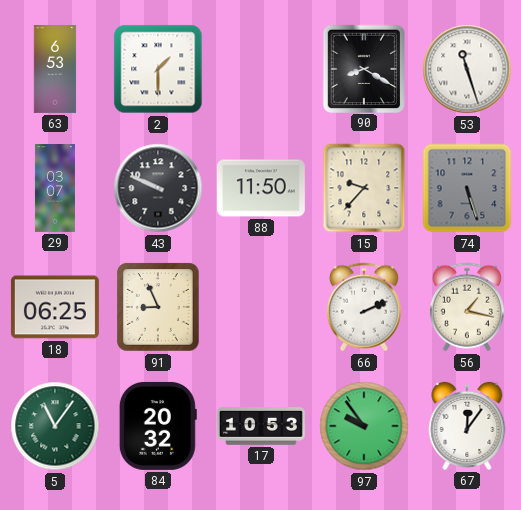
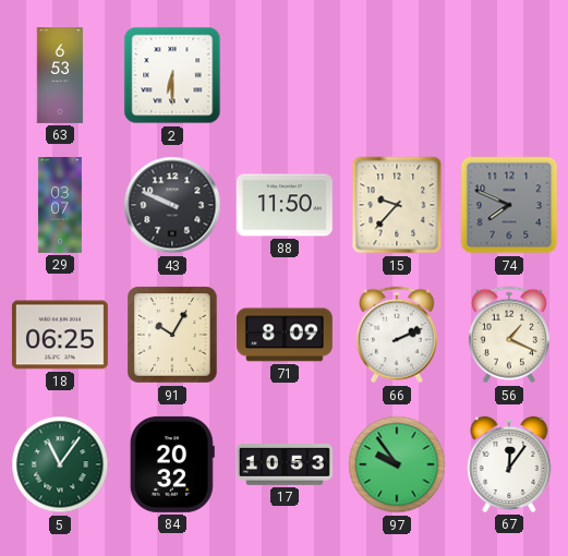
2: 1:30 -> 6:30
90: 8:20 -> none
53: 11:27 -> none
74: 5:27 -> 7:49
91: 8:56 -> 10:05
71: none -> 8:09
56: 1:17 -> 1:19
